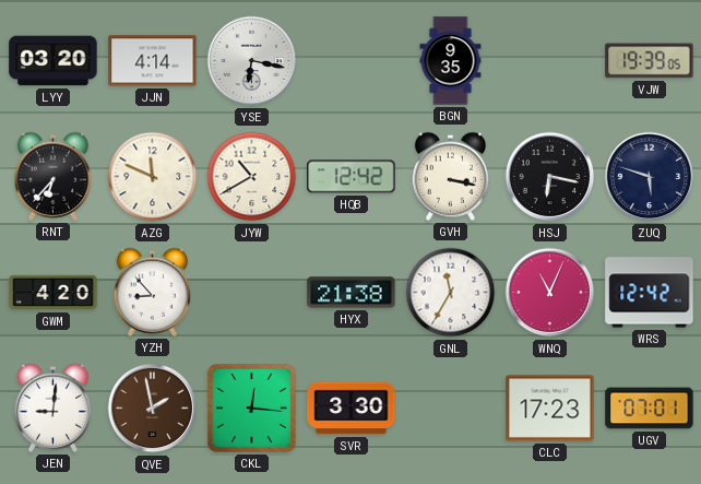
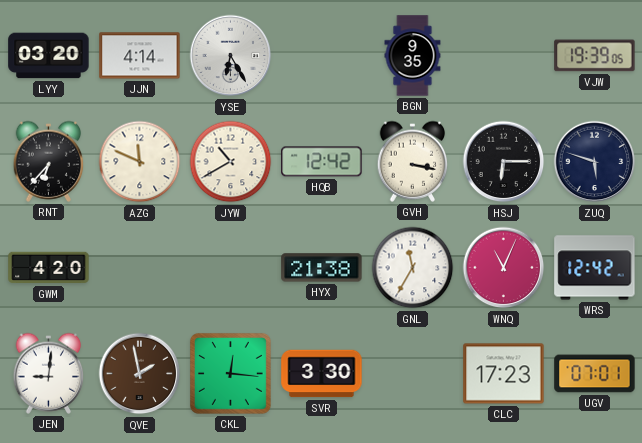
YSE: 6:17 -> 6:25
HSJ: 6:17 -> 6:15
YZH: 8:53 -> none
